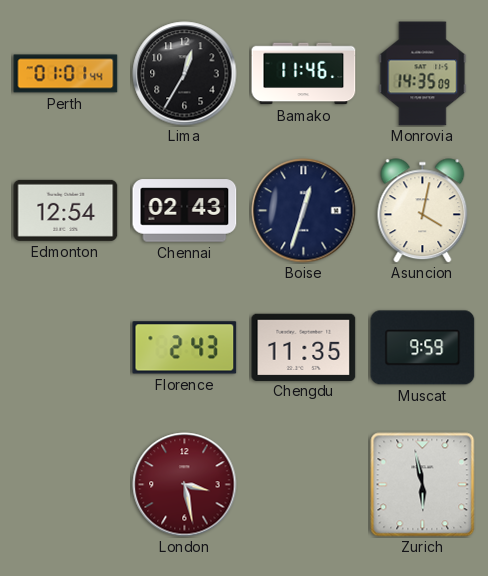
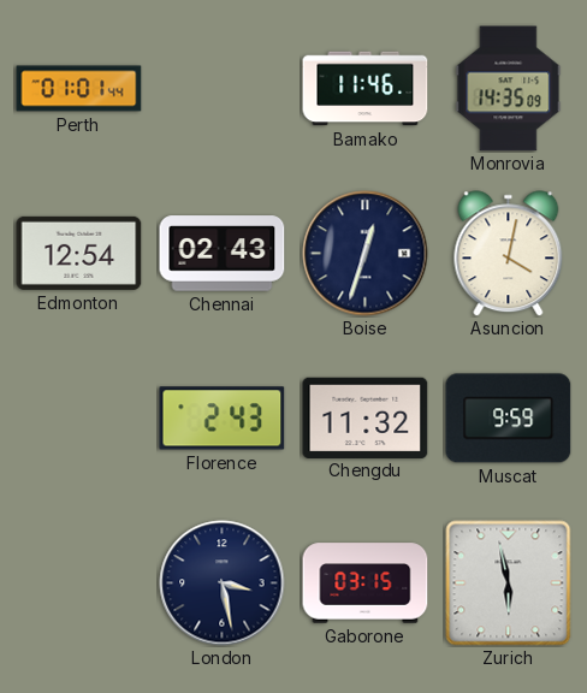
Lima: 12:35 -> none
Chengdu: 11:35 -> 11:32
London dial: burgundy -> navy
Gaborone: none -> 03:15
